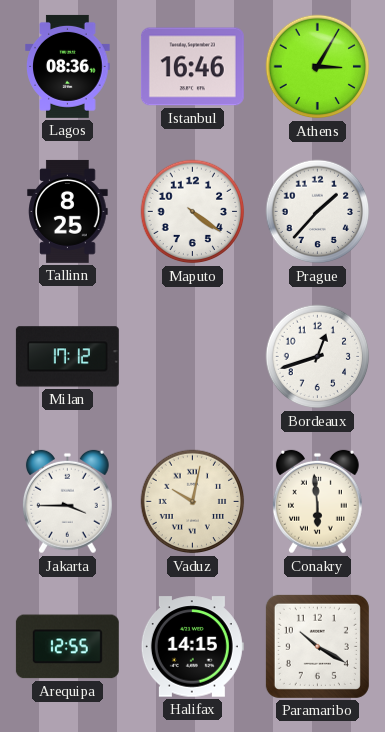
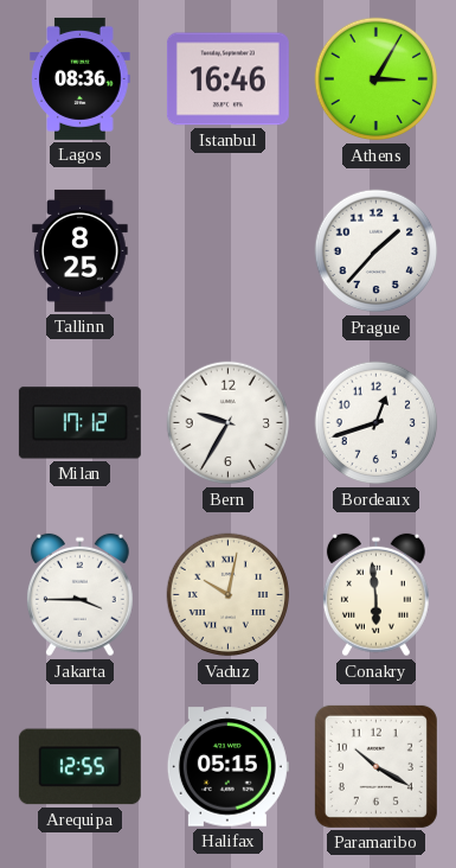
Maputo: 4:21 -> none
Bern: none -> 9:35
Halifax: 14:15 -> 05:15
